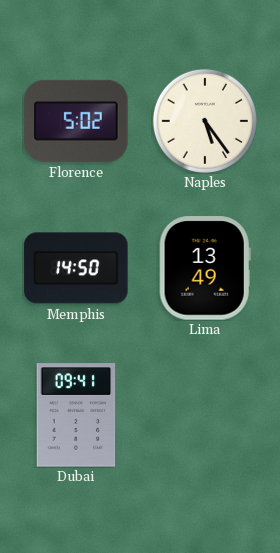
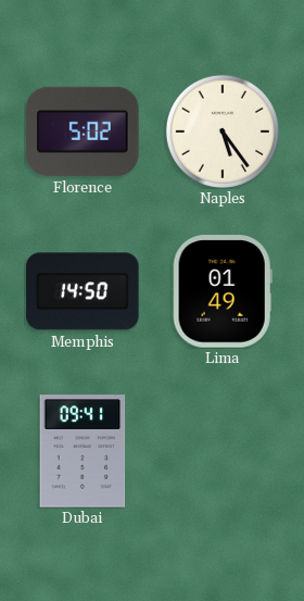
Lima: 13:49 -> 01:49
